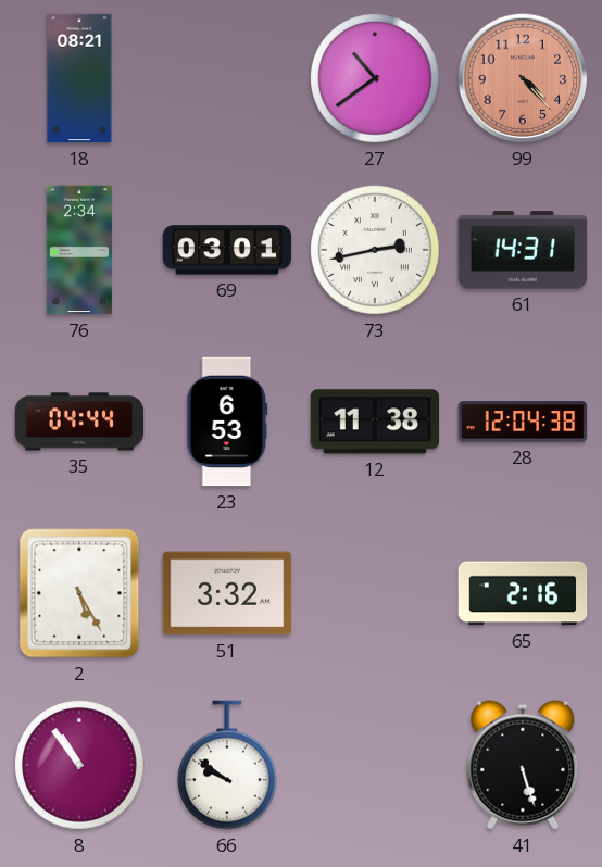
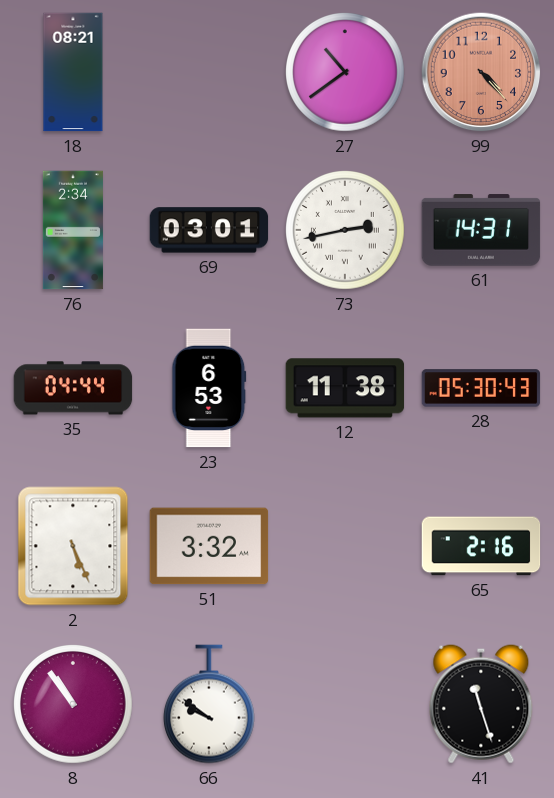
28: 12:04 -> 05:30
2: 5:25 -> 5:26
41: 5:27 -> 11:27
